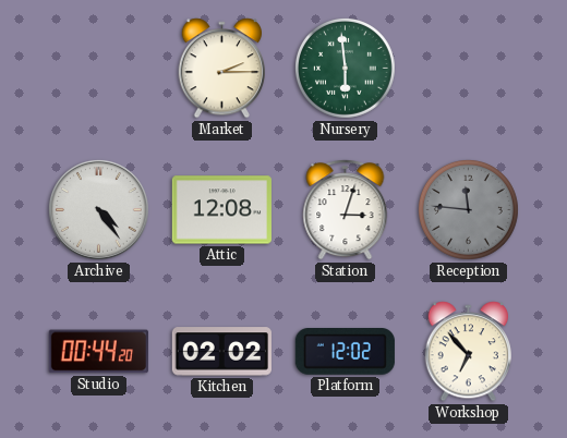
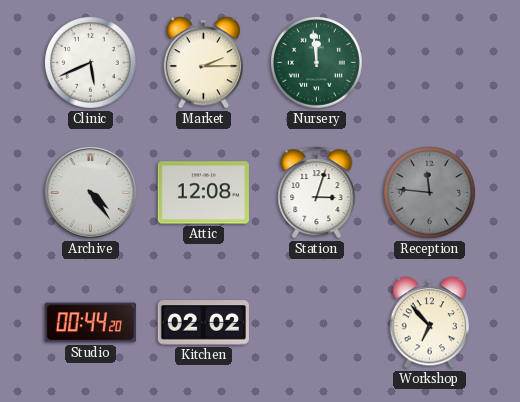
Clinic: none -> 5:41
Nursery: 5:59 -> 11:59
Platform: 12:02 -> none
